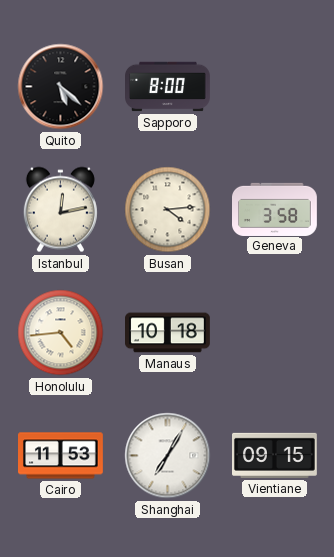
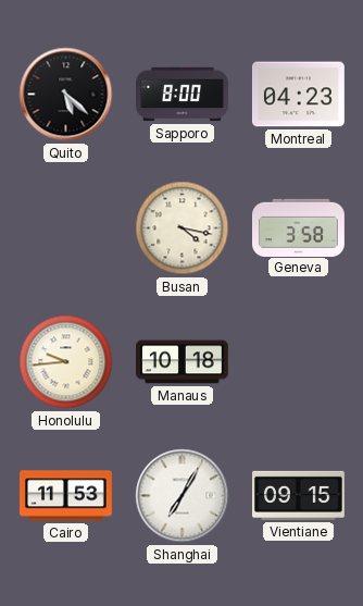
Montreal: none -> 04:23
Istanbul: 12:13 -> none
Busan: 4:14 -> 4:17
Honolulu: 4:44 -> 9:44
